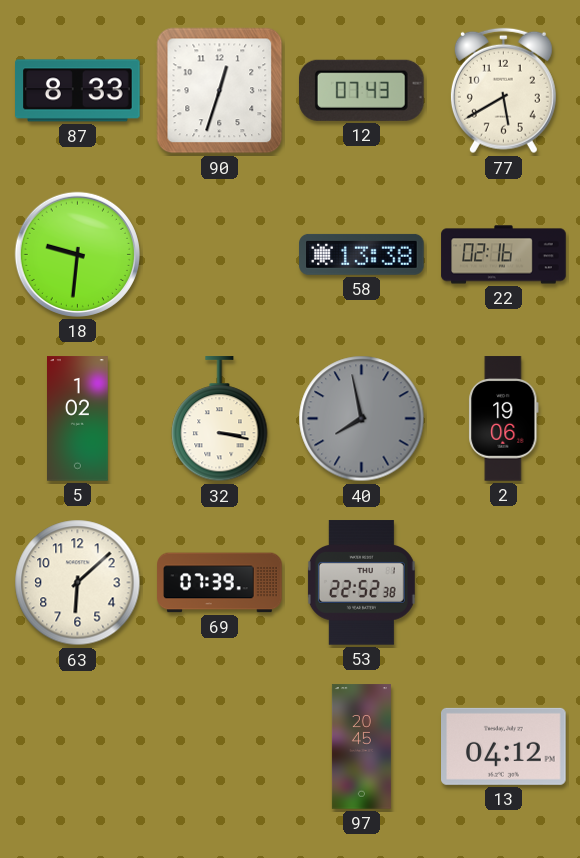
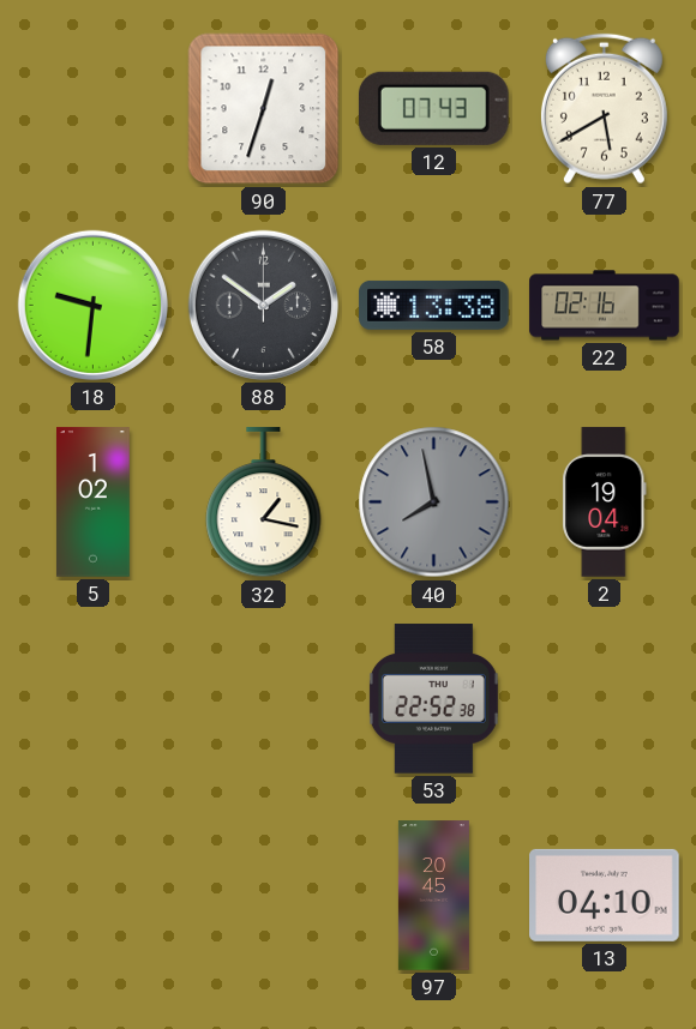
87: 8:33 -> none
88: none -> 1:51
32: 3:17 -> 1:17
2: 19:06 -> 19:04
63: 6:08 -> none
69: 07:39 -> none
13: 04:12 -> 04:10
